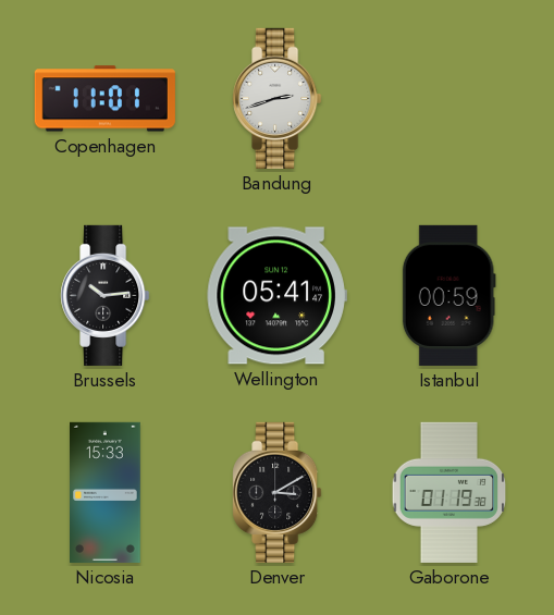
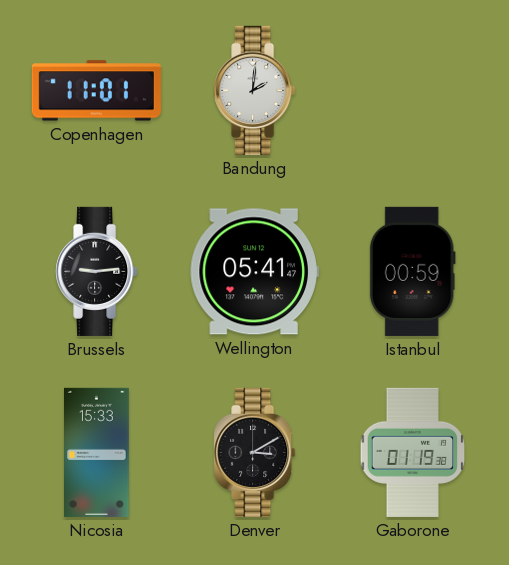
Bandung: 2:42 -> 2:01
Brussels: 10:14 -> 9:14
